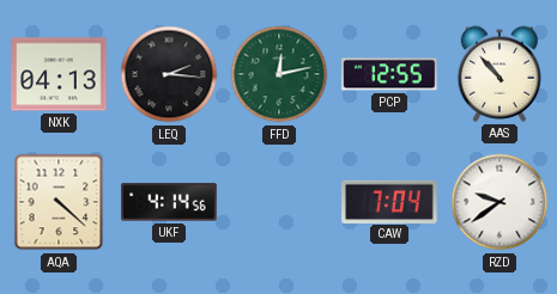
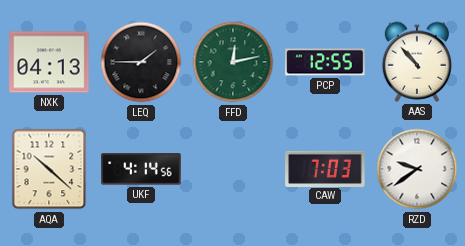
LEQ: 2:16 -> 1:45
AQA: 4:22 -> 10:22
CAW: 7:04 -> 7:03
